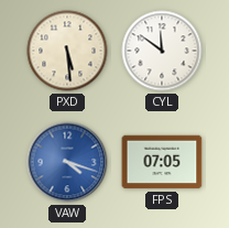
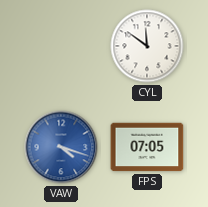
PXD: 5:29 -> none
